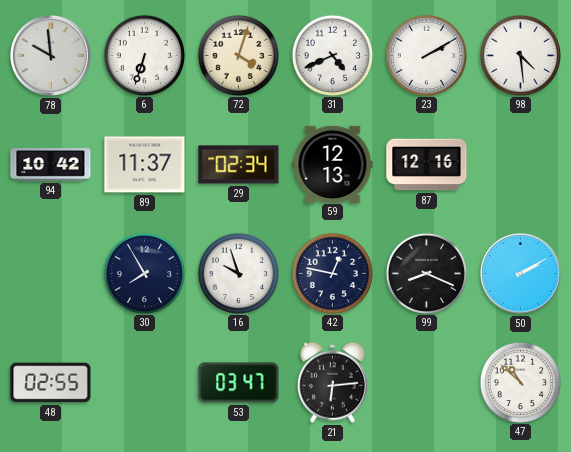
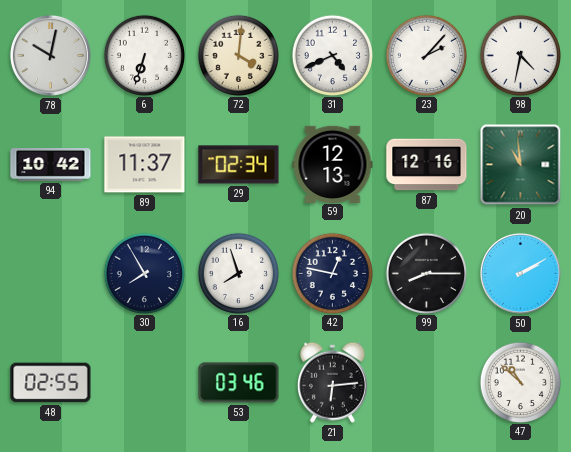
78: 9:59 -> 10:02
72: 4:03 -> 4:01
23: 2:10 -> 2:07
98: 4:29 -> 4:32
20: none -> 10:59
16: 9:57 -> 7:57
99: 8:19 -> 8:15
53: 03:47 -> 03:46
